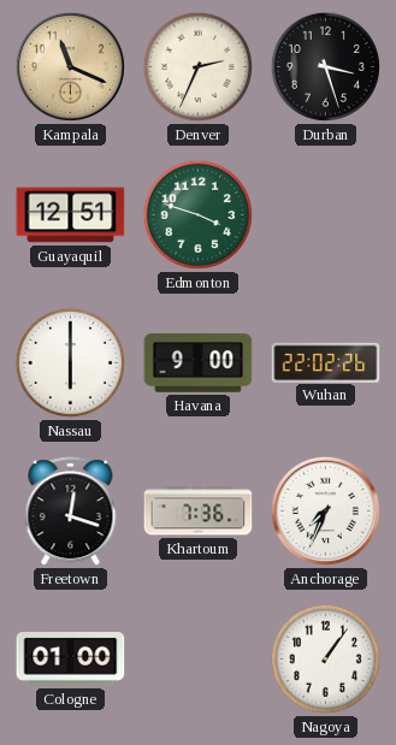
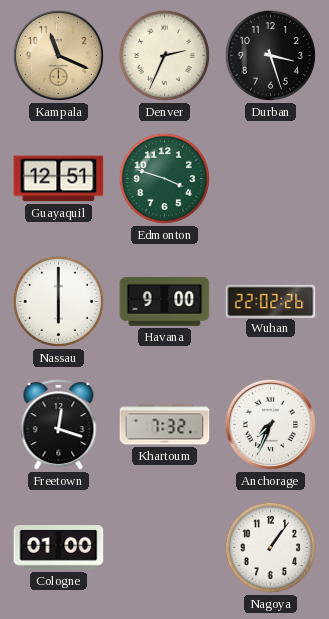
Khartoum: 7:36 -> 7:32
